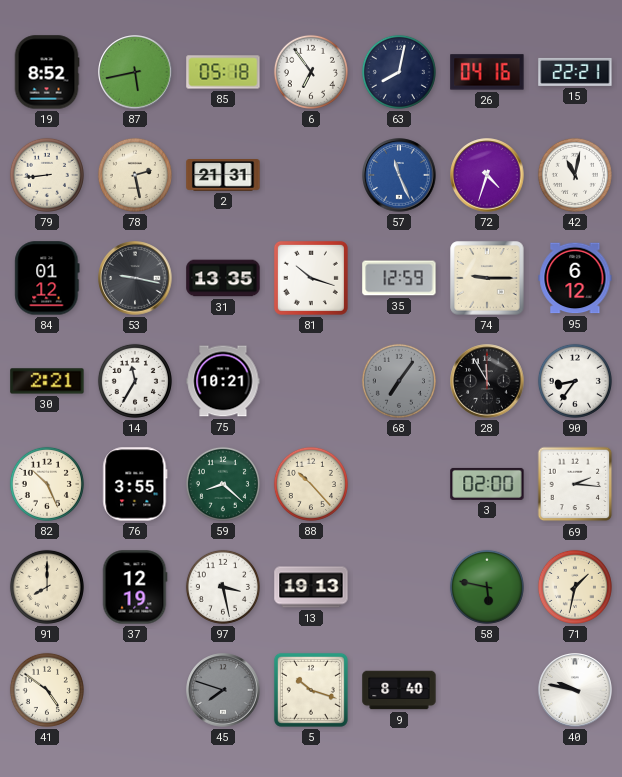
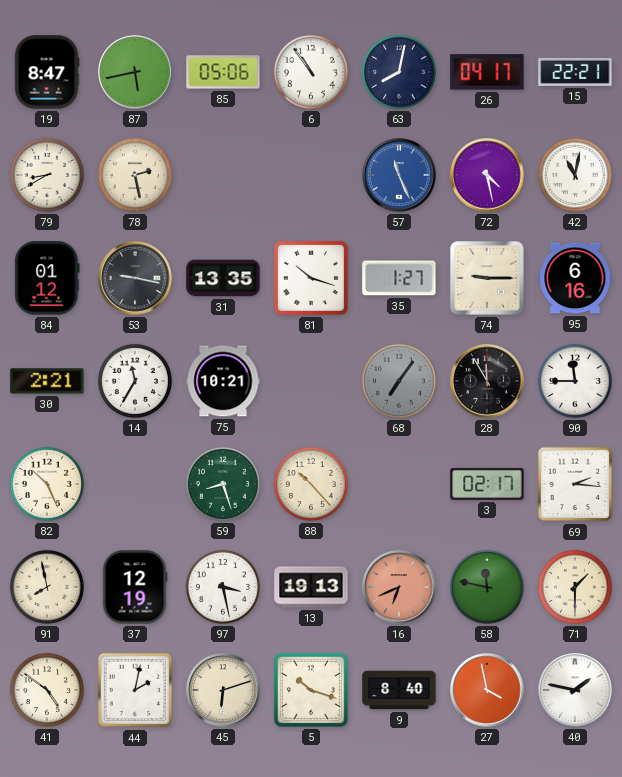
19: 8:52 -> 8:47
85: 05:18 -> 05:06
6: 6:54 -> 10:54
26: 04:16 -> 04:17
79: 8:44 -> 8:40
2: 21:31 -> none
72: 4:33 -> 4:28
35: 12:59 -> 1:27
95: 6:12 -> 6:16
90: 8:36 -> 11:45
76: 3:55 -> none
59: 8:22 -> 8:27
3: 02:00 -> 02:17
91: 8:00 -> 7:58
16: none -> 6:41
58: 5:47 -> 11:47
71: 1:32 -> 1:30
44: none -> 2:02
45: 7:48 -> 6:12
45 dial: grey -> cream
27: none -> 3:58
40: 9:47 -> 1:47
